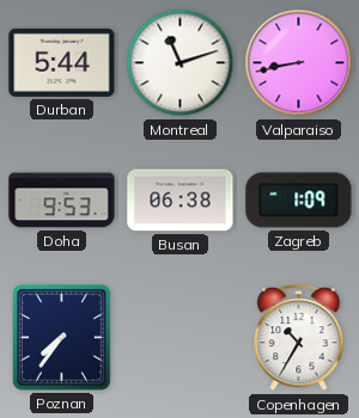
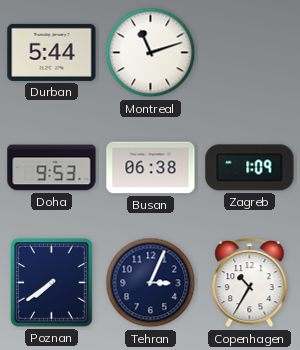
Valparaiso: 8:43 -> none
Poznan: 7:36 -> 7:39
Tehran: none -> 3:04
